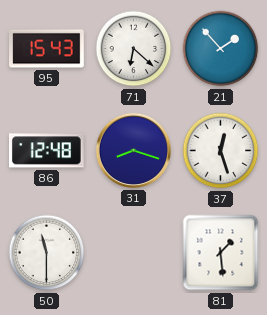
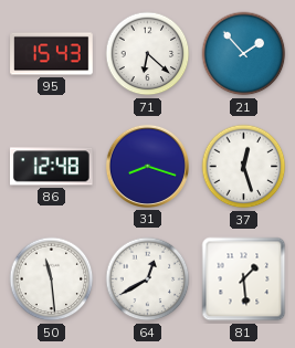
50: 11:30 -> 11:29
64: none -> 12:40
